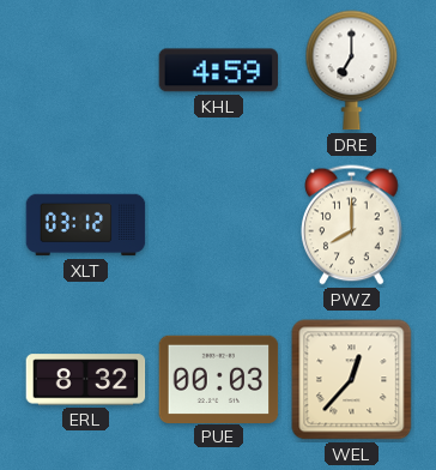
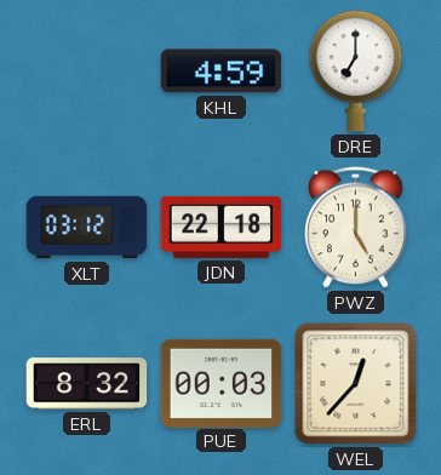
JDN: none -> 22:18
PWZ: 8:00 -> 5:00
